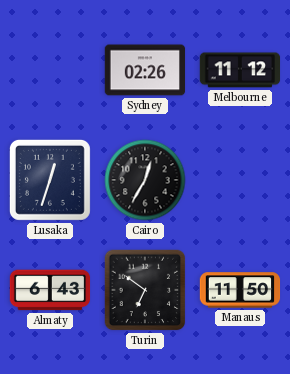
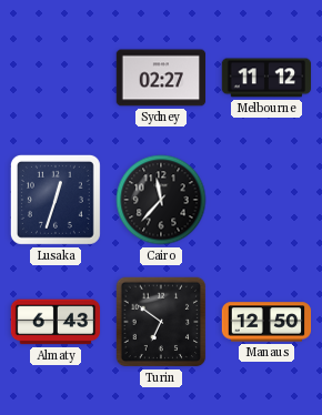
Sydney: 02:26 -> 02:27
Cairo: 12:35 -> 11:37
Manaus: 11:50 -> 12:50
